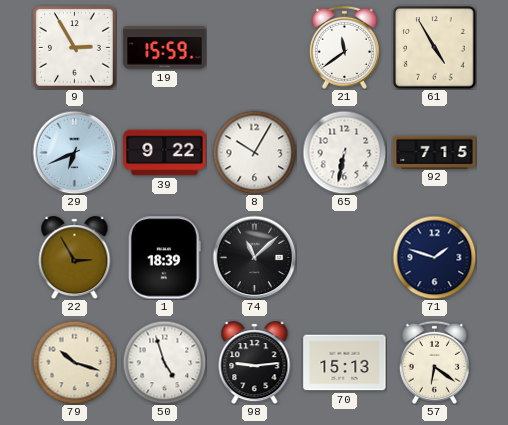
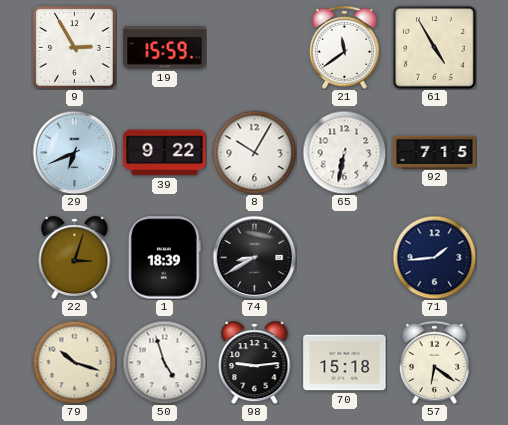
22: 2:55 -> 3:03
74: 11:08 -> 8:40
71: 1:48 -> 1:44
70: 15:13 -> 15:18
